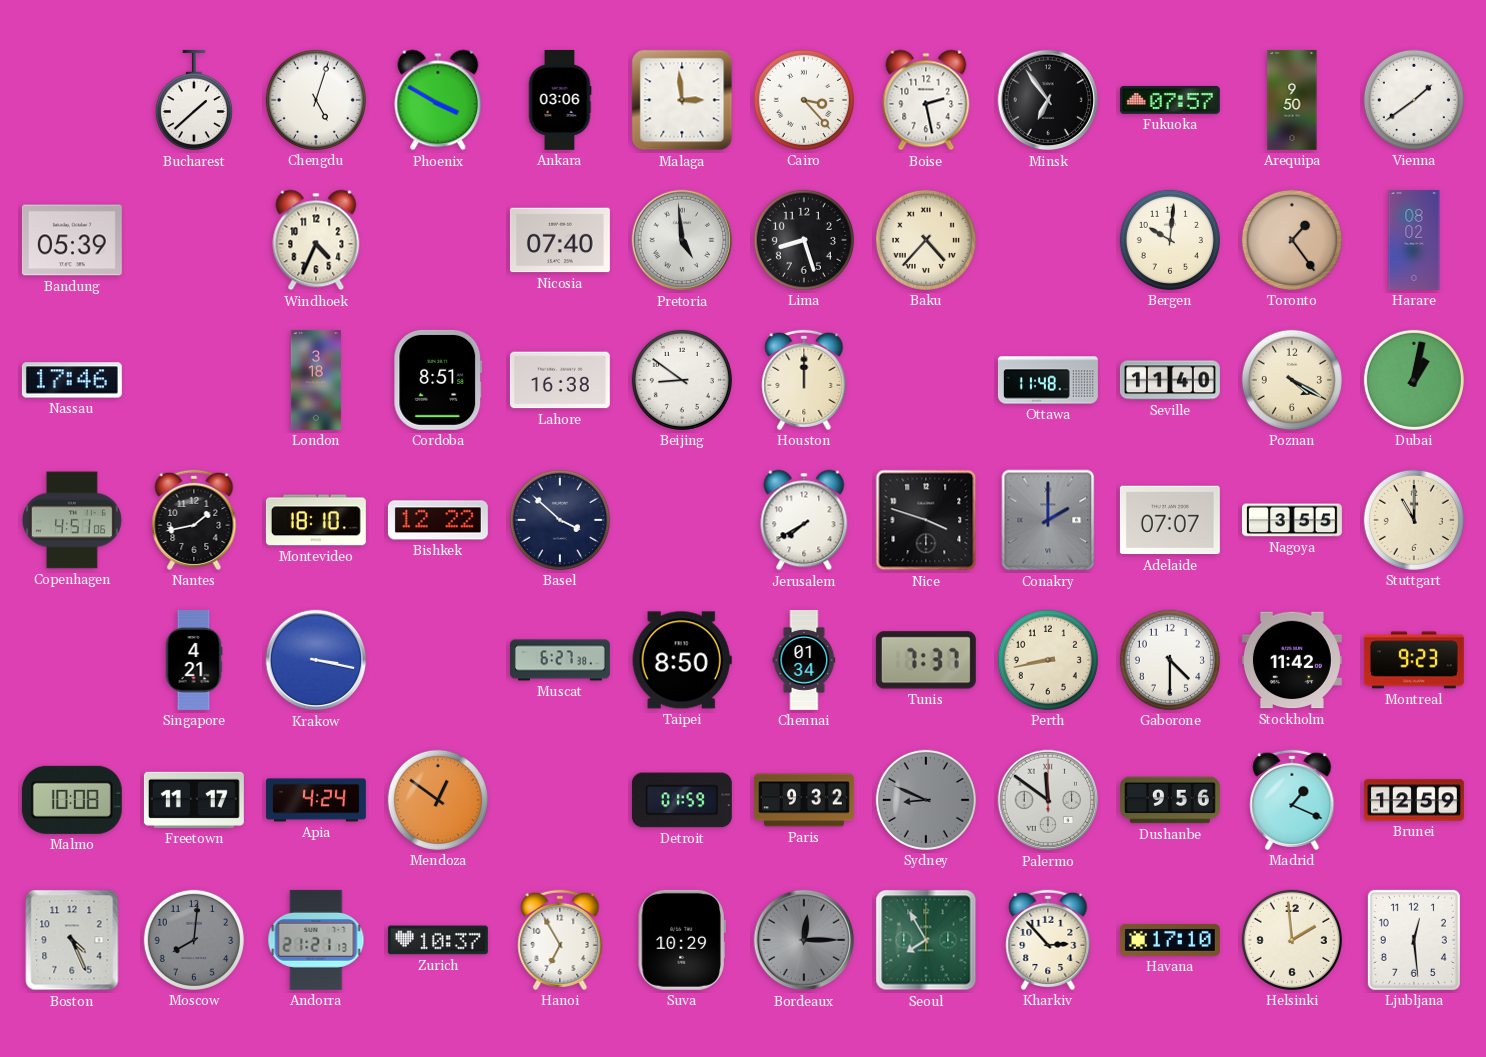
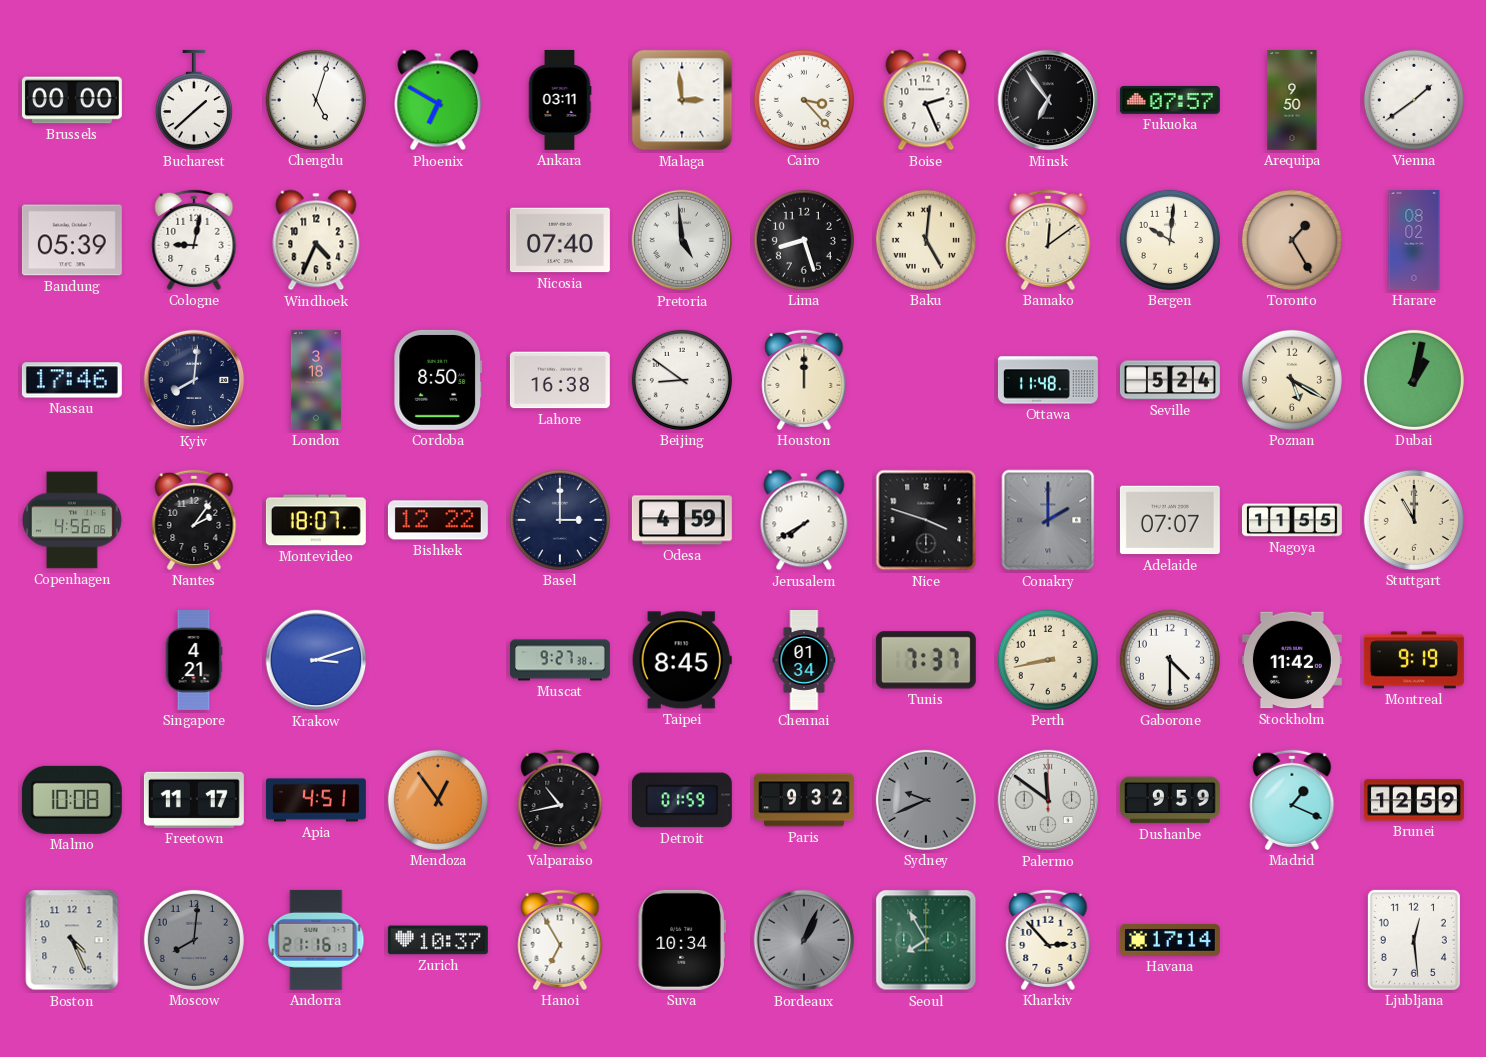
Brussels: none -> 00:00
Phoenix: 3:50 -> 6:50
Ankara: 03:06 -> 03:11
Boise: 2:28 -> 2:26
Cologne: none -> 9:02
Baku: 4:37 -> 5:01
Bamako: none -> 12:09
Toronto: 1:24 -> 1:25
Kyiv: none -> 8:01
Cordoba: 8:51 -> 8:50
Seville: 11:40 -> 5:24
Poznan: 4:20 -> 5:20
Copenhagen: 4:51 -> 4:56
Nantes: 1:43 -> 2:06
Montevideo: 18:10 -> 18:07
Basel: 3:52 -> 3:00
Odesa: none -> 4:59
Nagoya: 3:55 -> 11:55
Krakow: 3:17 -> 3:12
Muscat: 6:27 -> 9:27
Taipei: 8:50 -> 8:45
Montreal: 9:23 -> 9:19
Apia: 4:24 -> 4:51
Mendoza: 12:51 -> 12:54
Valparaiso: none -> 10:43
Sydney: 8:49 -> 9:41
Dushanbe: 9:56 -> 9:59
Andorra: 21:21 -> 21:16
Suva: 10:29 -> 10:34
Bordeaux: 12:15 -> 1:04
Havana: 17:10 -> 17:14
Helsinki: 1:59 -> none
